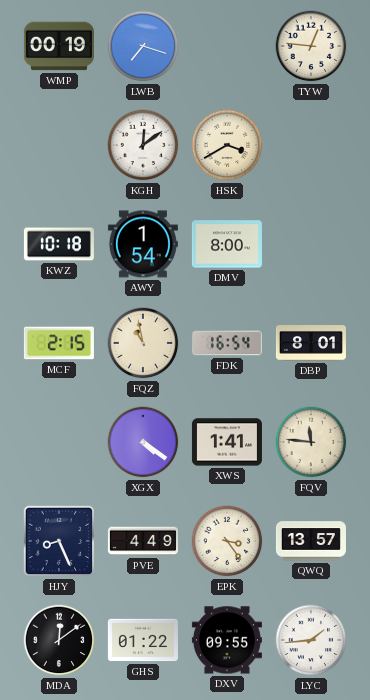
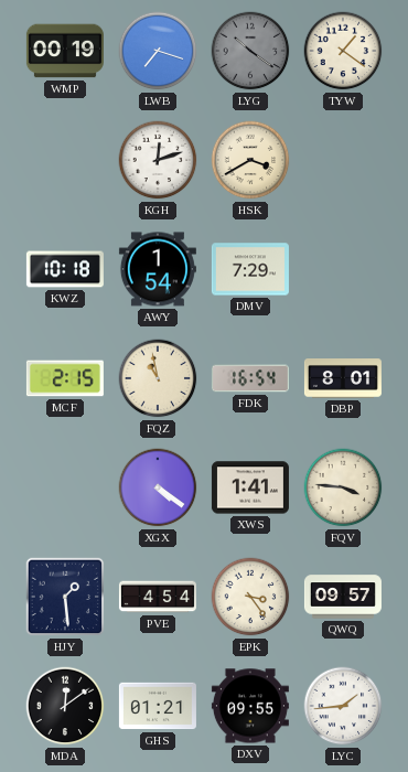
LYG: none -> 10:21
TYW: 12:46 -> 1:21
KGH: 12:09 -> 12:12
DMV: 8:00 -> 7:29
FQV: 11:46 -> 3:46
HJY: 8:26 -> 1:29
PVE: 4:49 -> 4:54
QWQ: 13:57 -> 09:57
GHS: 01:22 -> 01:21
